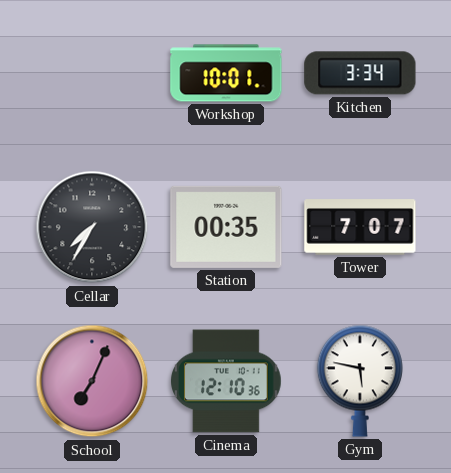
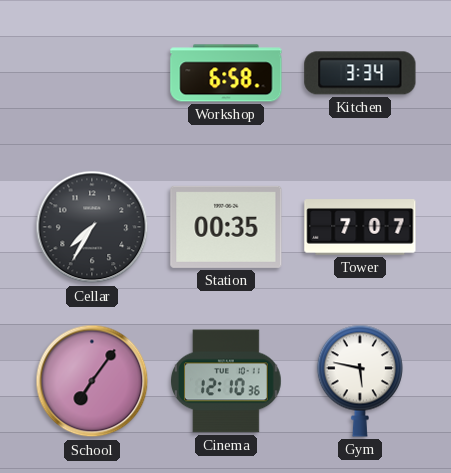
Workshop: 10:01 -> 6:58
School: 7:04 -> 7:06
